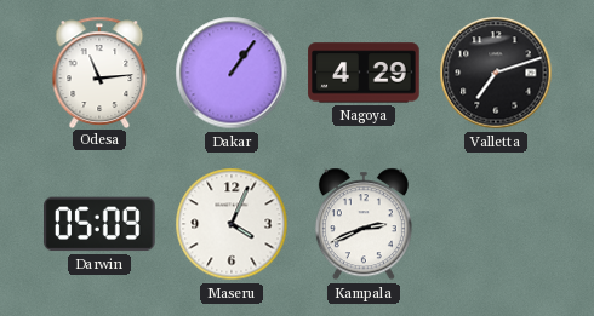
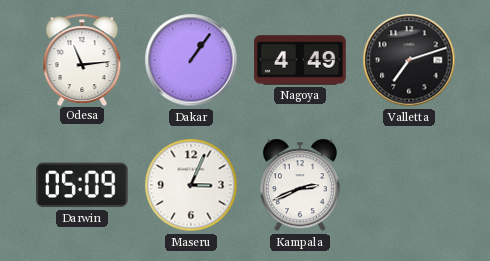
Nagoya: 4:29 -> 4:49
Maseru: 4:04 -> 3:04
